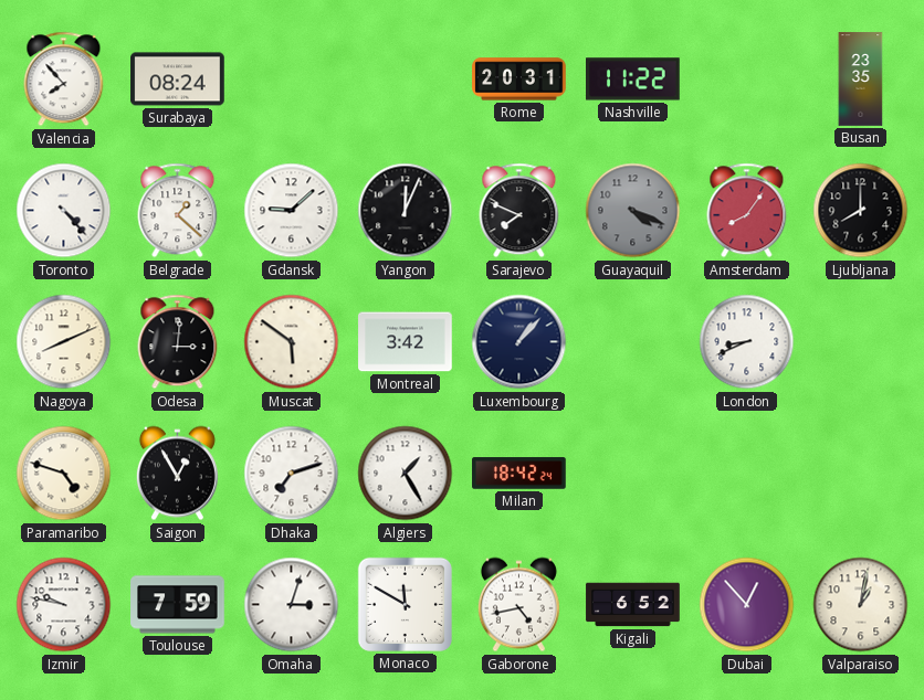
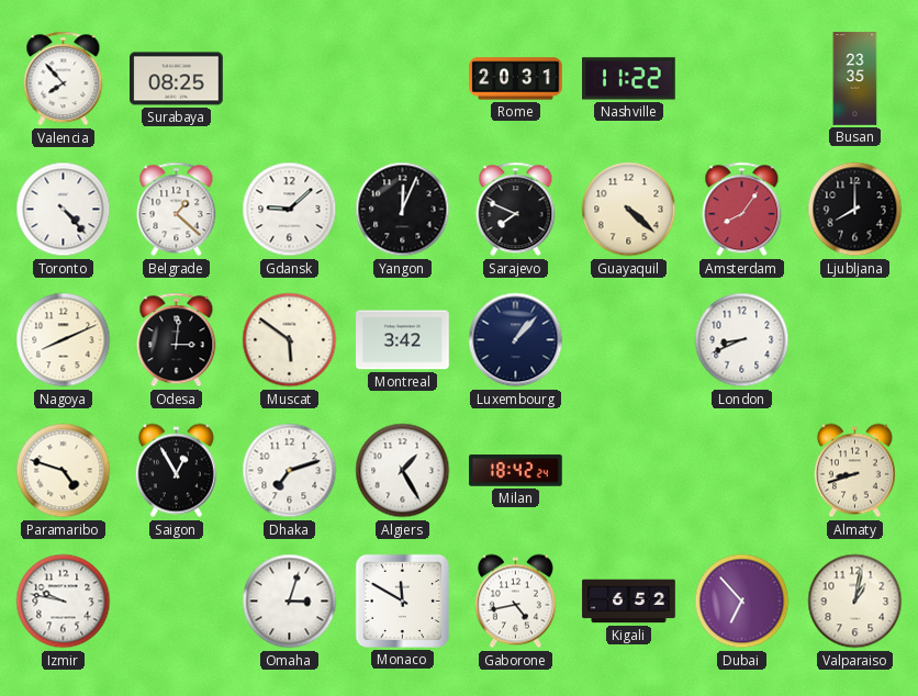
Surabaya: 08:24 -> 08:25
Guayaquil: 4:19 -> 4:22
Guayaquil dial: grey -> cream
Almaty: none -> 8:42
Toulouse: 7:59 -> none
Dubai: 12:53 -> 6:53
